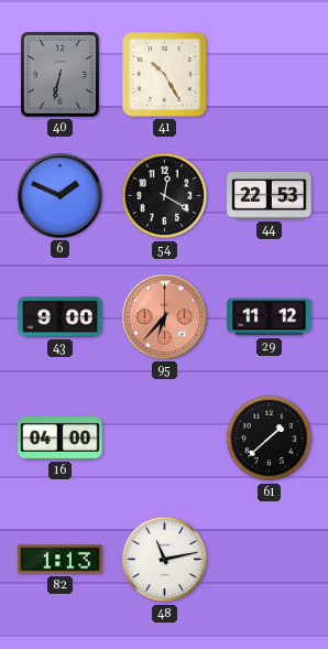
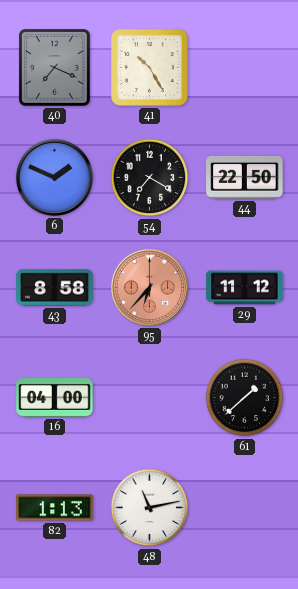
40: 6:32 -> 7:19
54: 12:20 -> 7:20
44: 22:53 -> 22:50
43: 9:00 -> 8:58
